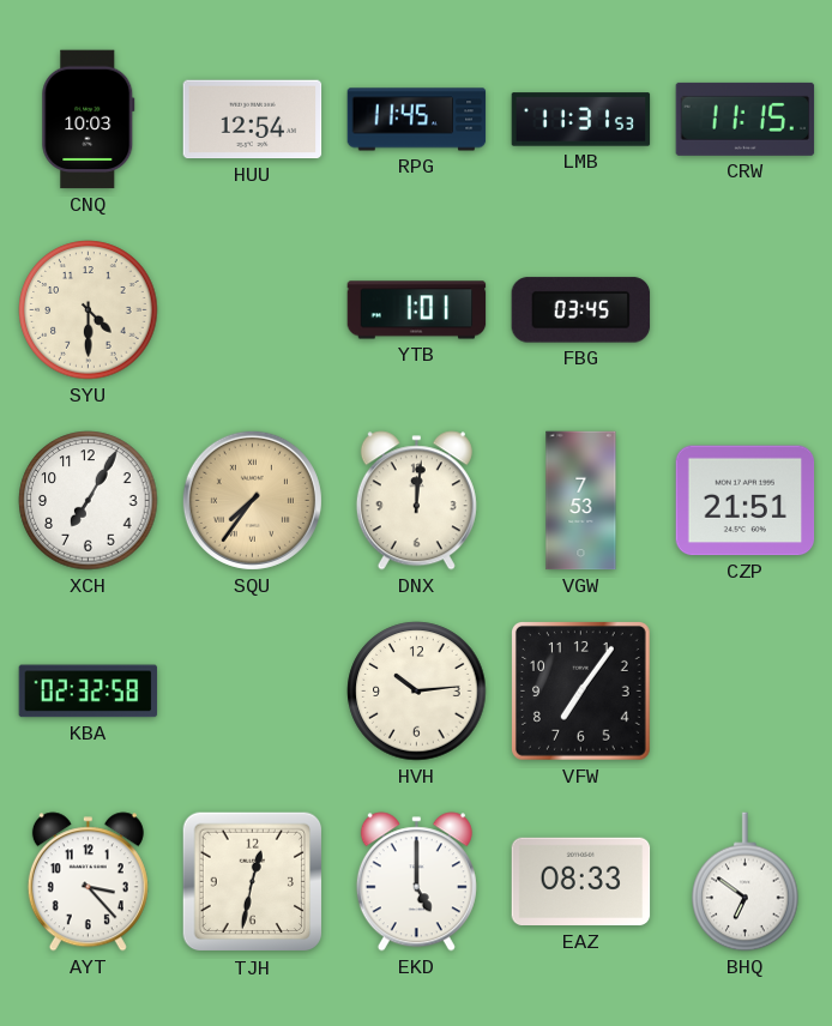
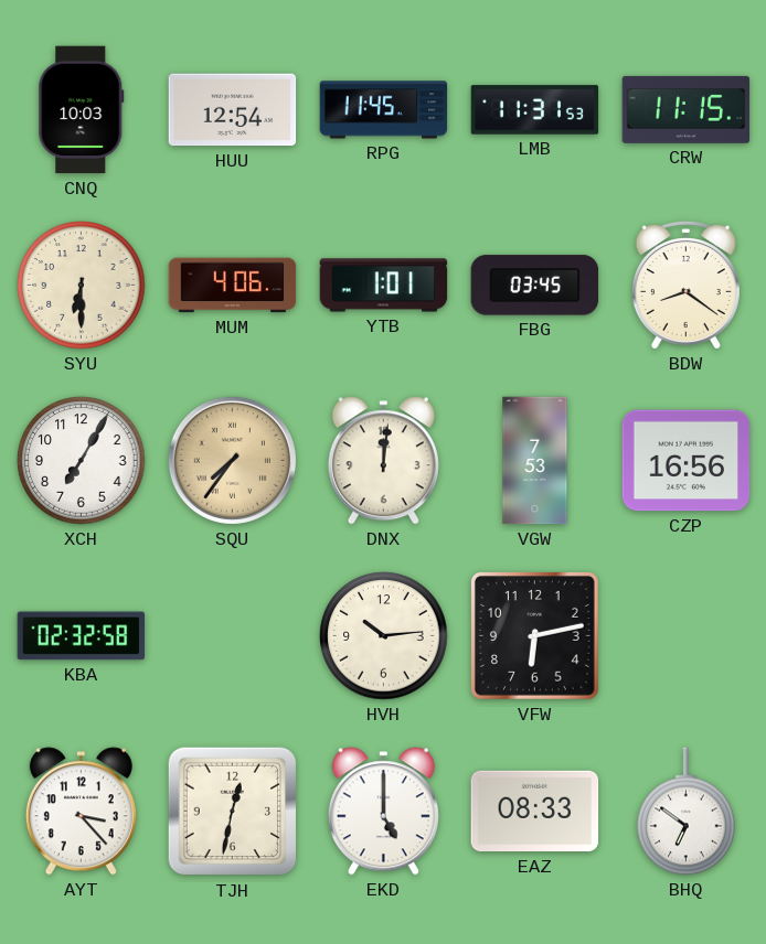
SYU: 4:30 -> 6:30
MUM: none -> 4:06
BDW: none -> 8:21
CZP: 21:51 -> 16:56
VFW: 7:06 -> 6:13
